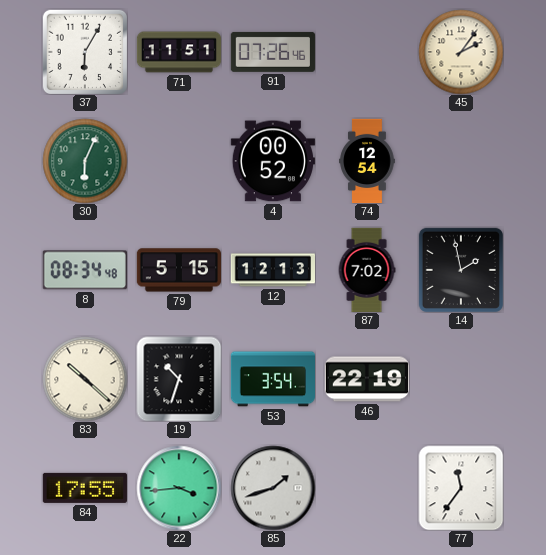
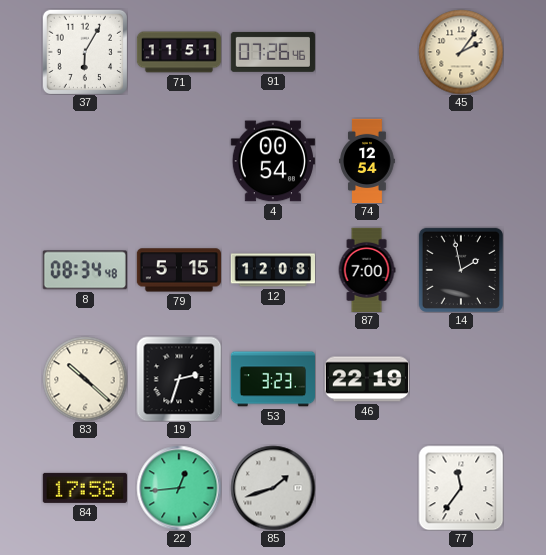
30: 6:04 -> none
4: 00:52 -> 00:54
12: 12:13 -> 12:08
87: 7:02 -> 7:00
19: 10:33 -> 2:33
53: 3:54 -> 3:23
84: 17:55 -> 17:58
22: 3:44 -> 12:44
